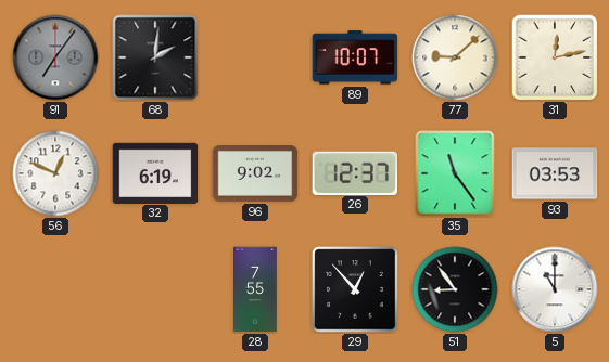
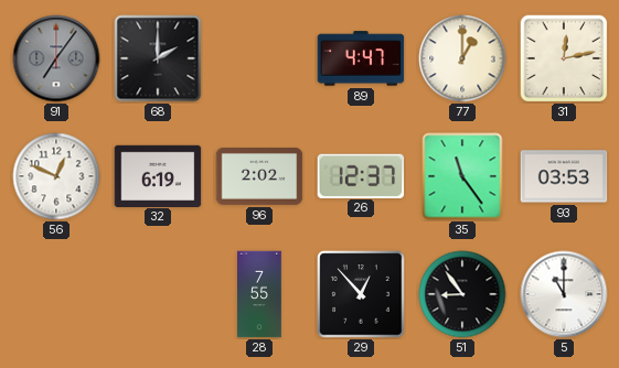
68: 2:01 -> 2:00
89: 10:07 -> 4:47
77: 9:08 -> 1:00
96: 9:02 -> 2:02
